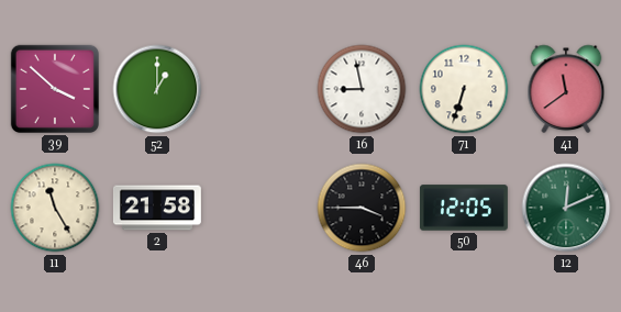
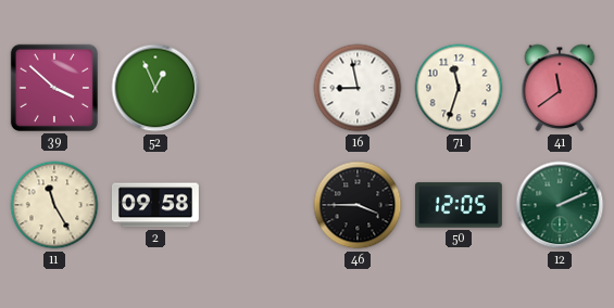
52: 1:00 -> 12:56
71: 6:33 -> 11:33
2: 21:58 -> 09:58
12: 12:11 -> 2:11
